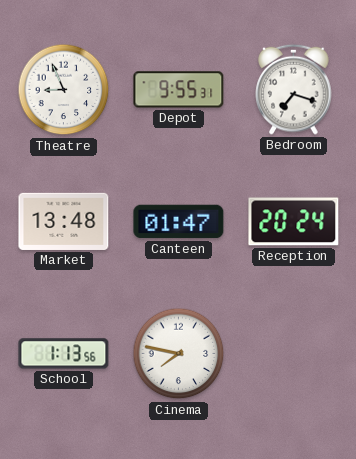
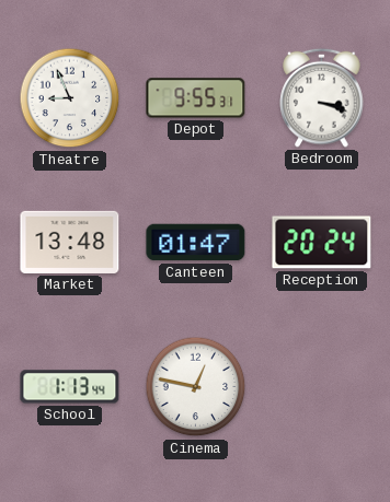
Bedroom: 7:18 -> 3:18
School: 1:13:56 -> 1:13:44
Cinema: 7:47 -> 12:47
